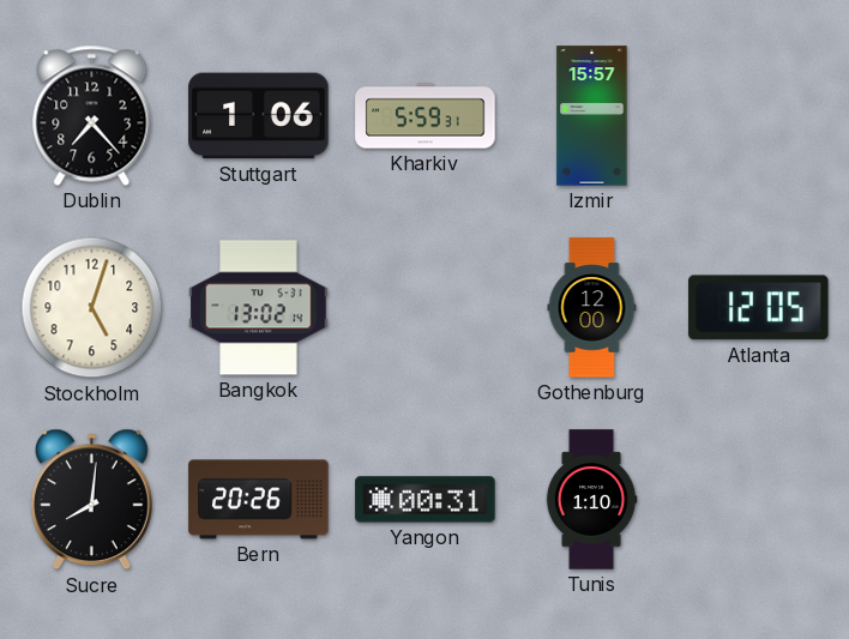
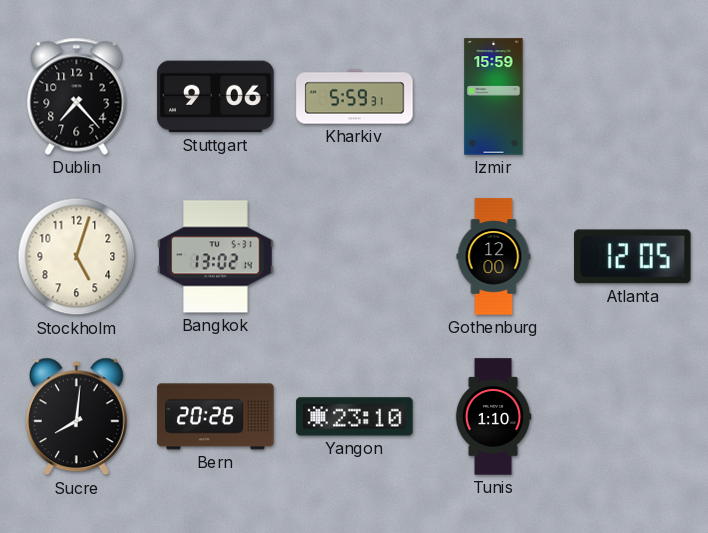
Stuttgart: 1:06 -> 9:06
Izmir: 15:57 -> 15:59
Yangon: 00:31 -> 23:10
